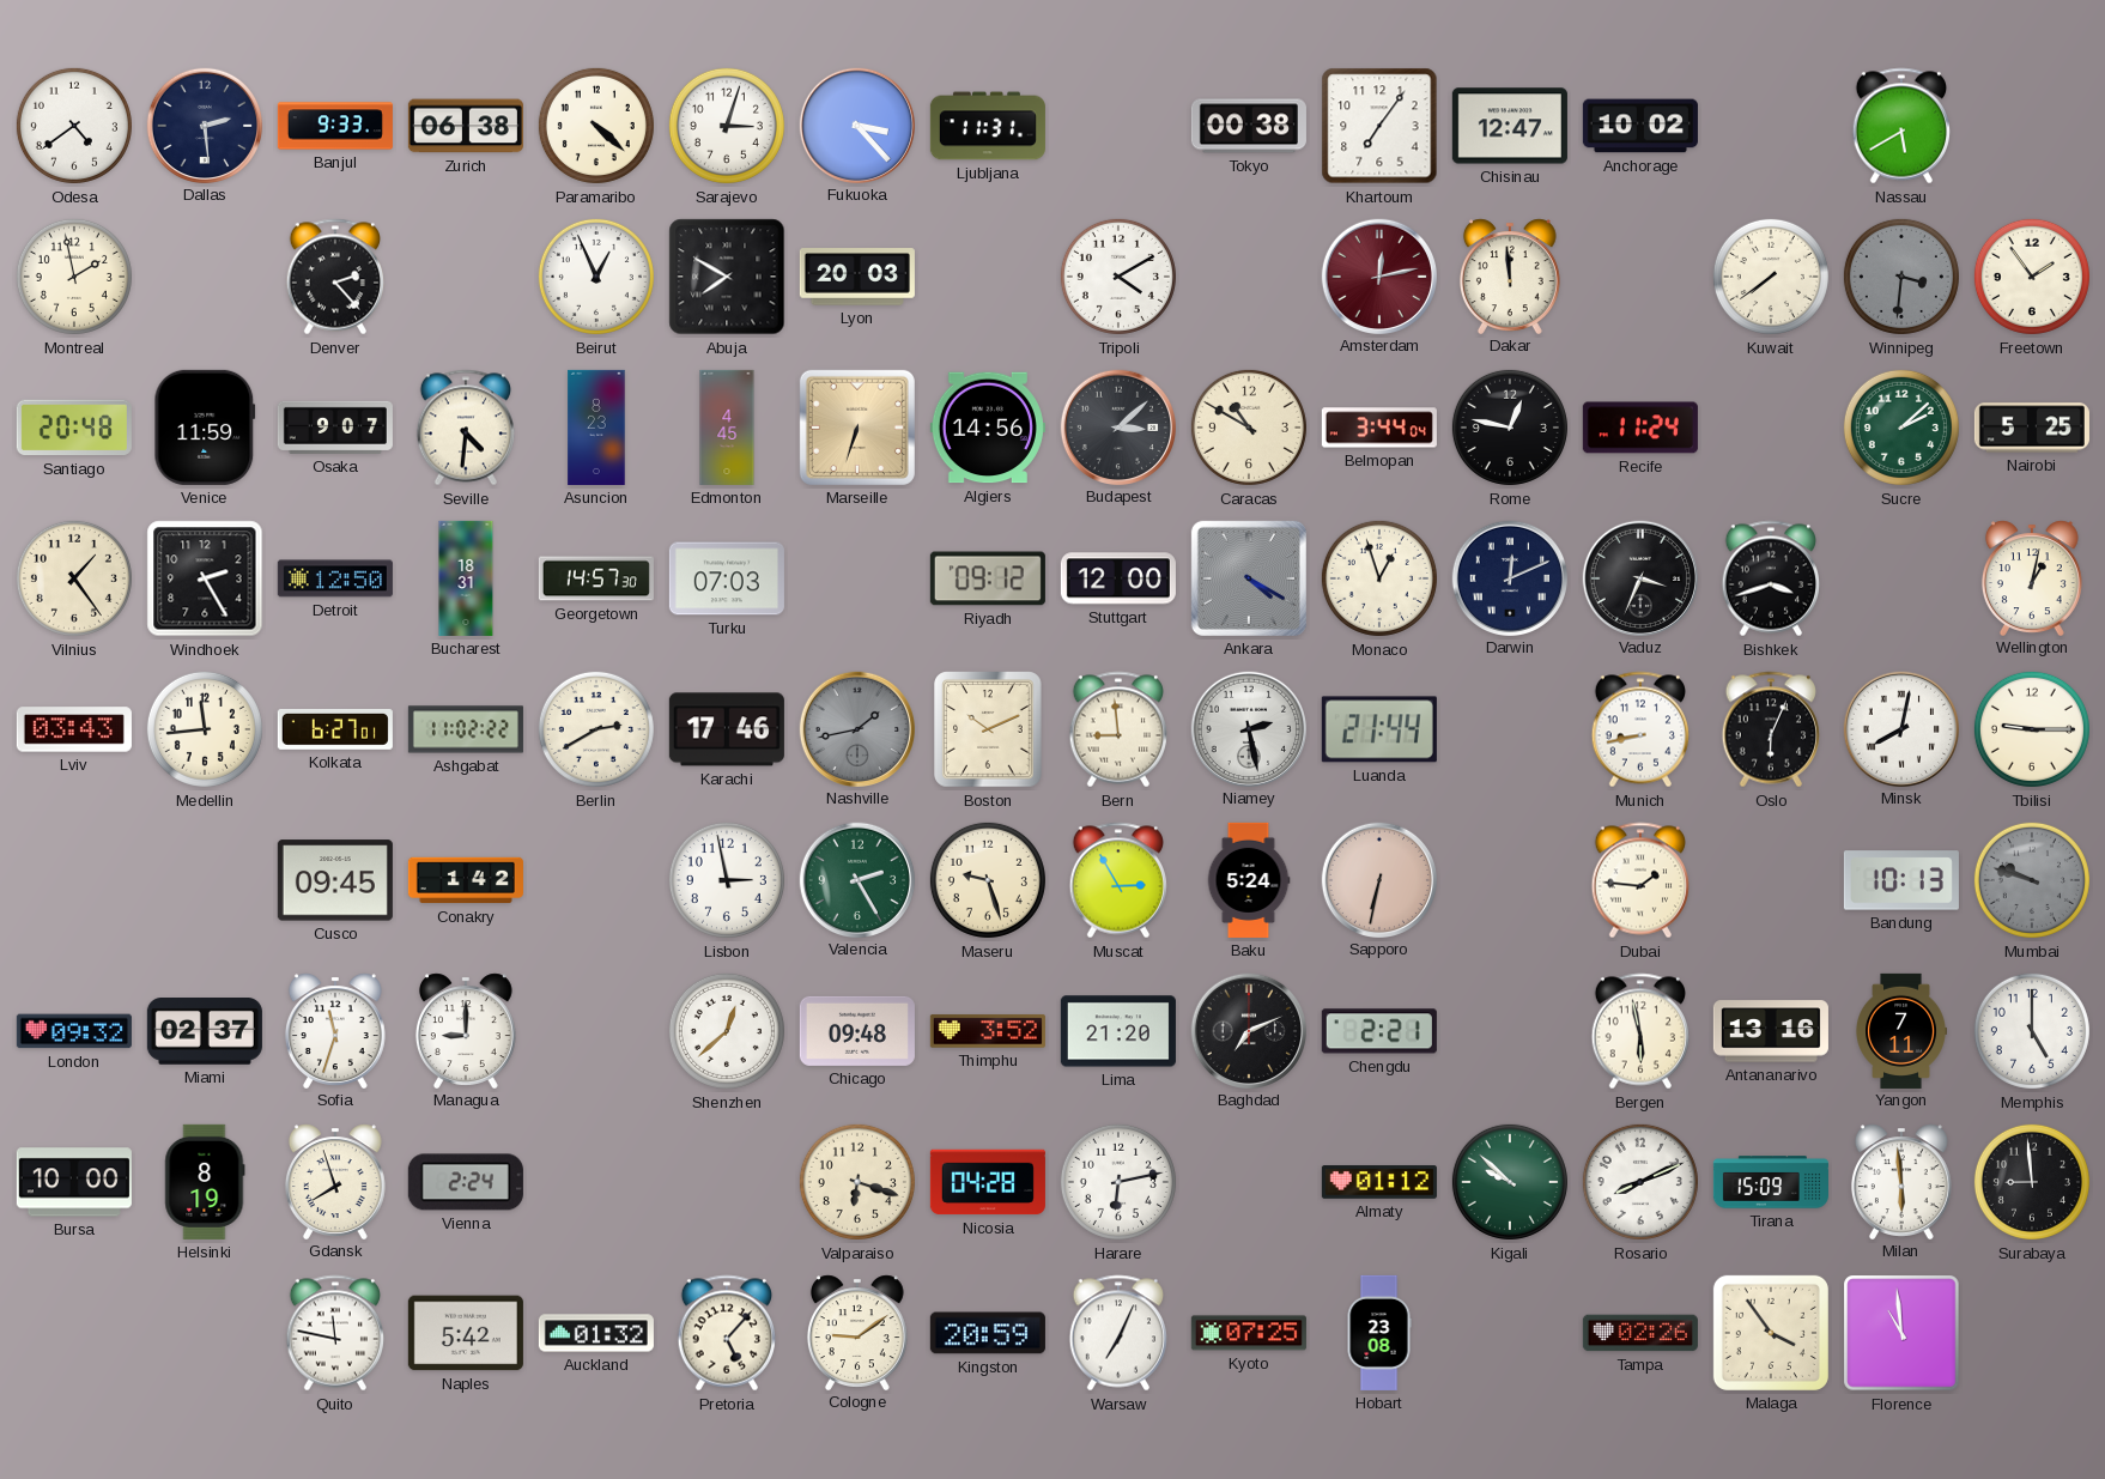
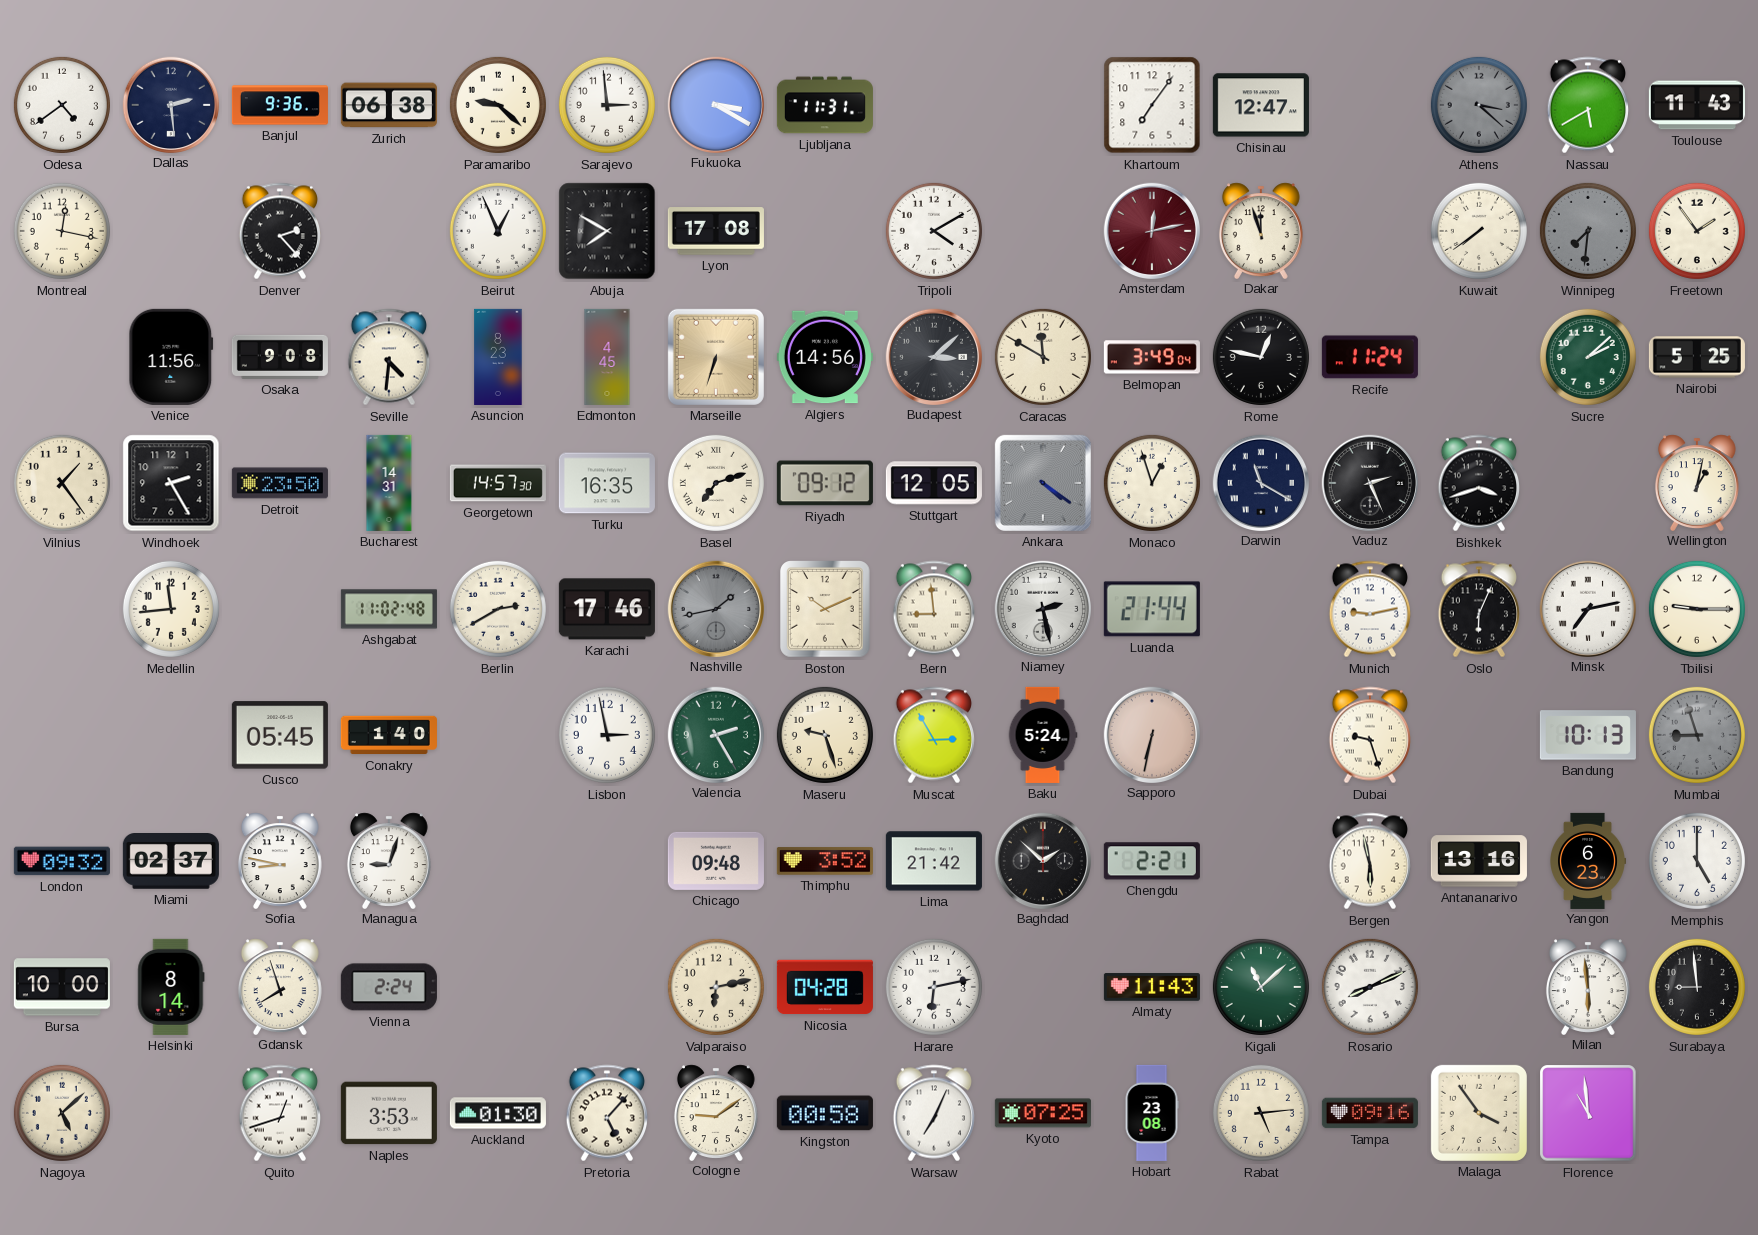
Banjul: 9:33 -> 9:36
Paramaribo: 4:22 -> 9:22
Sarajevo: 3:03 -> 2:59
Fukuoka: 3:23 -> 3:20
Tokyo: 00:38 -> none
Anchorage: 10:02 -> none
Athens: none -> 3:22
Toulouse: none -> 11:43
Montreal: 1:58 -> 12:17
Lyon: 20:03 -> 17:08
Dakar: 11:59 -> 11:57
Winnipeg: 3:31 -> 7:31
Santiago: 20:48 -> none
Venice: 11:59 -> 11:56
Osaka: 9:07 -> 9:08
Caracas: 10:50 -> 11:50
Belmopan: 3:44 -> 3:49
Detroit: 12:50 -> 23:50
Bucharest: 18:31 -> 14:31
Turku: 07:03 -> 16:35
Basel: none -> 7:12
Stuttgart: 12:00 -> 12:05
Ankara: 4:20 -> 4:21
Darwin: 12:11 -> 11:20
Vaduz: 3:34 -> 2:26
Lviv: 03:43 -> none
Kolkata: 6:27 -> none
Ashgabat: 11:02:22 -> 11:02:48
Munich: 8:43 -> 9:13
Minsk: 8:02 -> 7:13
Cusco: 09:45 -> 05:45
Conakry: 1:42 -> 1:40
Dubai: 1:46 -> 9:27
Mumbai: 9:48 -> 8:57
Sofia: 11:33 -> 8:47
Managua: 9:00 -> 9:03
Shenzhen: 12:38 -> none
Lima: 21:20 -> 21:42
Baghdad: 7:11 -> 1:52
Yangon: 7:11 -> 6:23
Helsinki: 8:19 -> 8:14
Valparaiso: 6:18 -> 6:13
Almaty: 01:12 -> 11:43
Kigali: 9:52 -> 11:08
Tirana: 15:09 -> none
Nagoya: none -> 5:08
Quito: 11:47 -> 12:42
Naples: 5:42 -> 3:53
Auckland: 01:32 -> 01:30
Kingston: 20:59 -> 00:58
Rabat: none -> 5:14
Tampa: 02:26 -> 09:16
